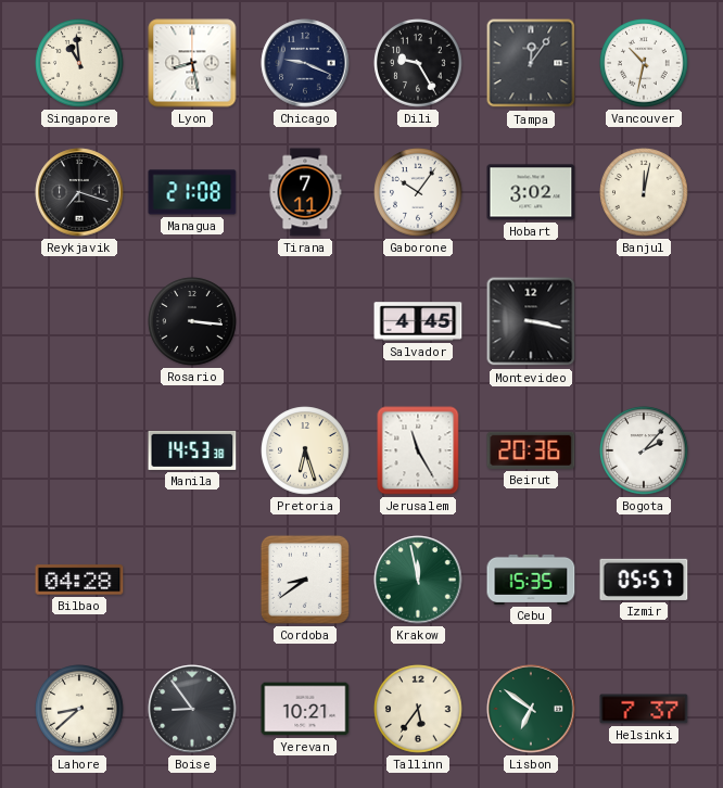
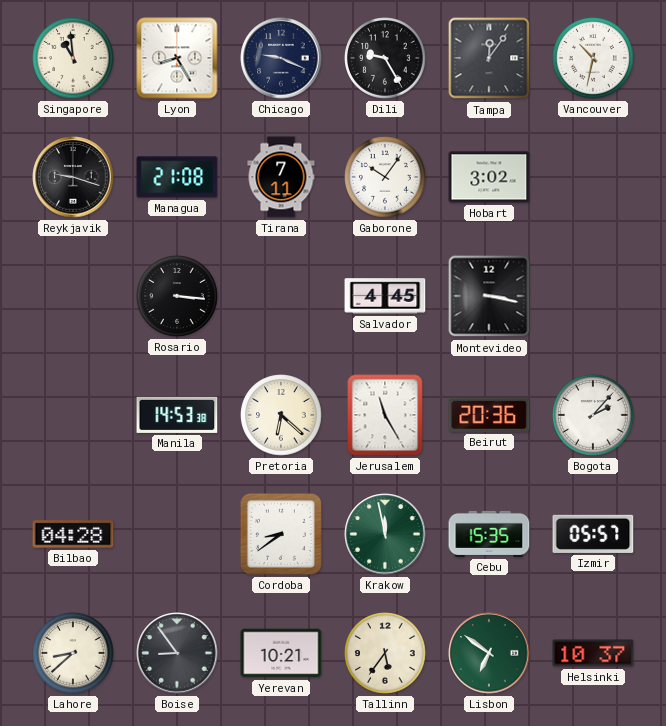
Lyon: 8:28 -> 8:25
Reykjavik: 7:18 -> 9:18
Banjul: 12:02 -> none
Pretoria: 6:27 -> 6:22
Helsinki: 7:37 -> 10:37
